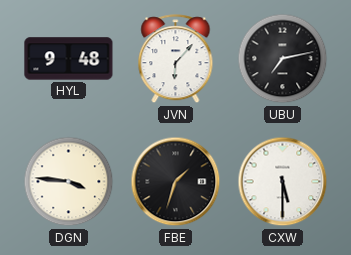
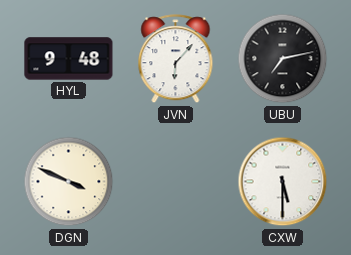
DGN: 3:46 -> 3:49
FBE: 1:33 -> none
